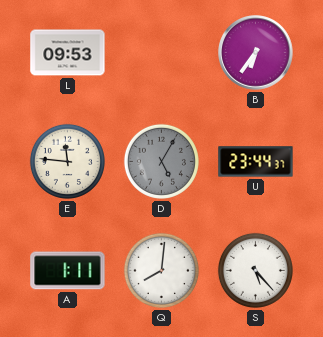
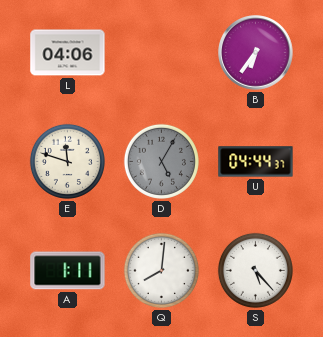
L: 09:53 -> 04:06
E: 11:46 -> 11:48
U: 23:44 -> 04:44
